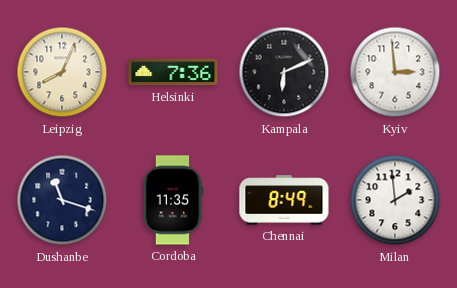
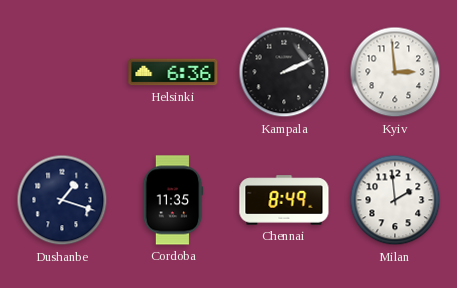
Leipzig: 8:04 -> none
Helsinki: 7:36 -> 6:36
Kampala: 6:11 -> 2:11
Dushanbe: 11:18 -> 1:18
